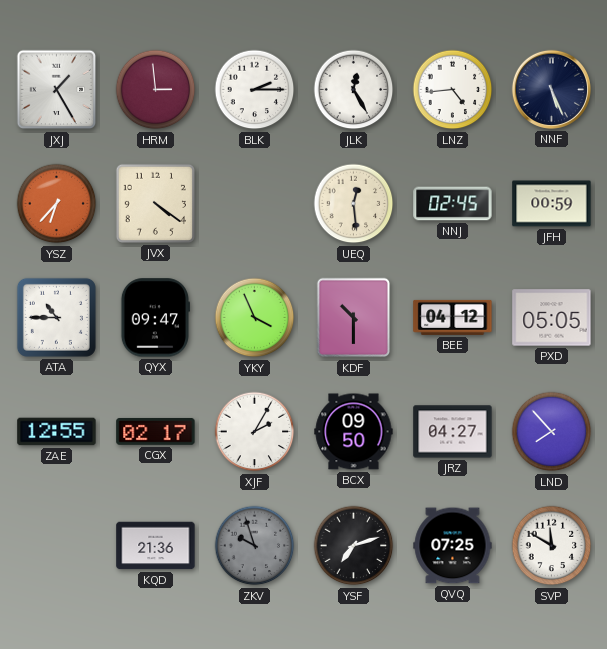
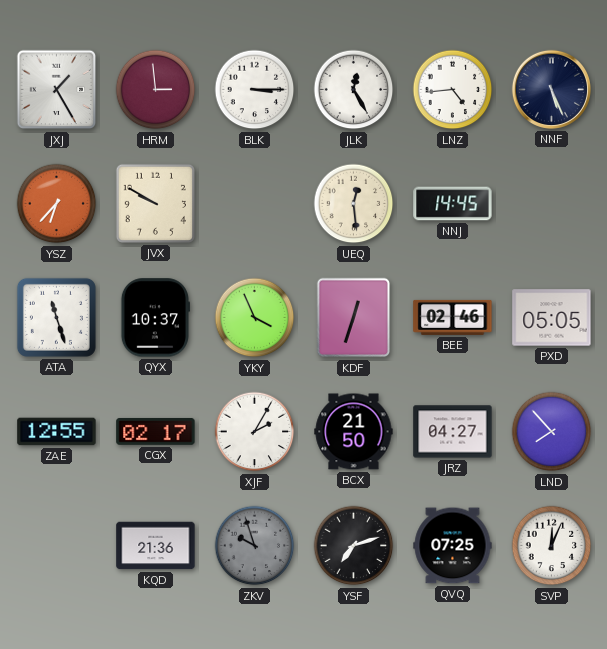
BLK: 2:15 -> 3:15
JVX: 4:21 -> 9:50
NNJ: 02:45 -> 14:45
JFH: 00:59 -> none
ATA: 10:45 -> 11:27
QYX: 09:47 -> 10:37
KDF: 10:30 -> 12:33
BEE: 04:12 -> 02:46
BCX: 09:50 -> 21:50
SVP: 11:50 -> 12:04
